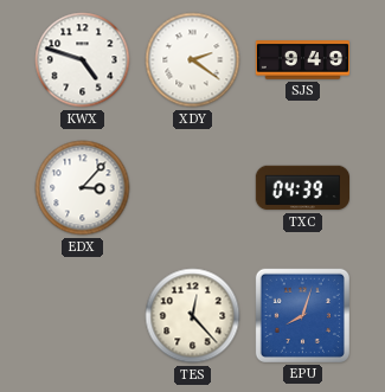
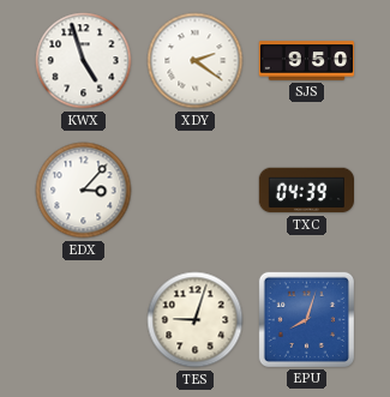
KWX: 4:48 -> 4:57
SJS: 9:49 -> 9:50
TES: 12:23 -> 9:03
